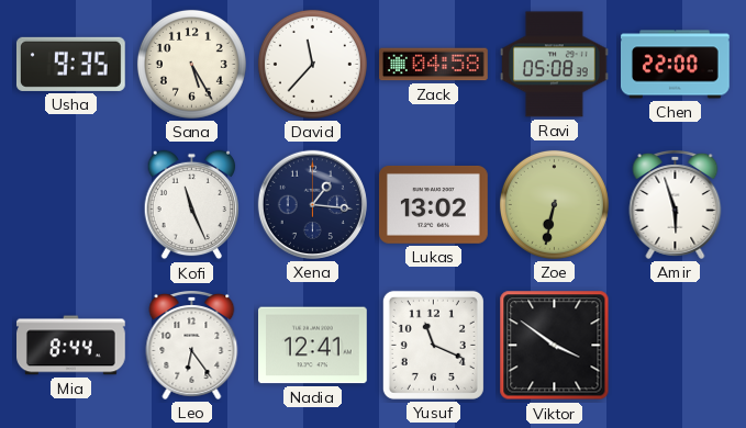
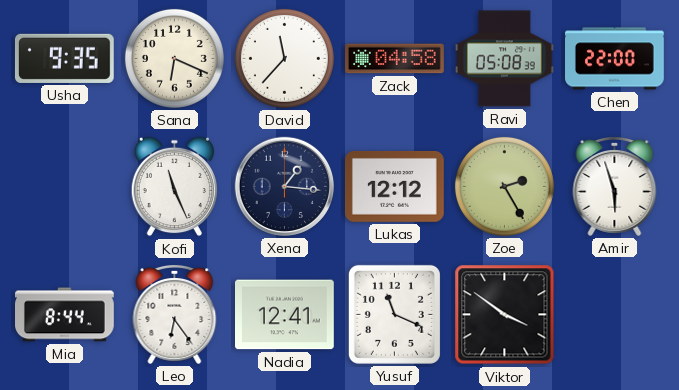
Sana: 5:25 -> 6:19
Lukas: 13:02 -> 12:12
Zoe: 6:32 -> 2:25
